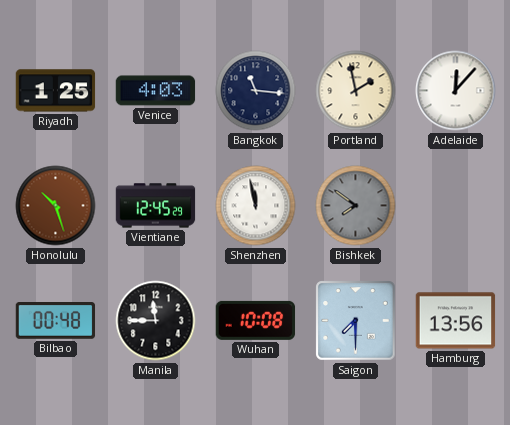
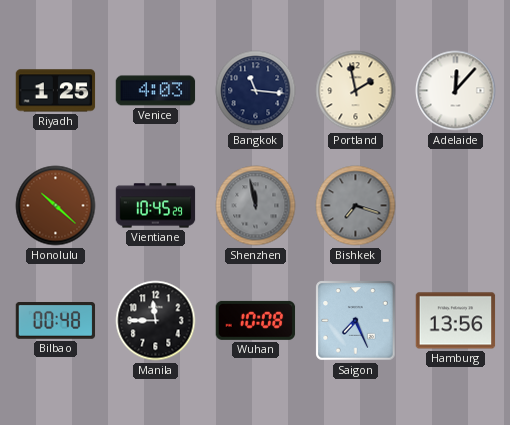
Honolulu: 10:27 -> 10:22
Vientiane: 12:45 -> 10:45
Shenzhen dial: white -> grey
Bishkek: 7:51 -> 7:18
Saigon: 7:30 -> 7:26
